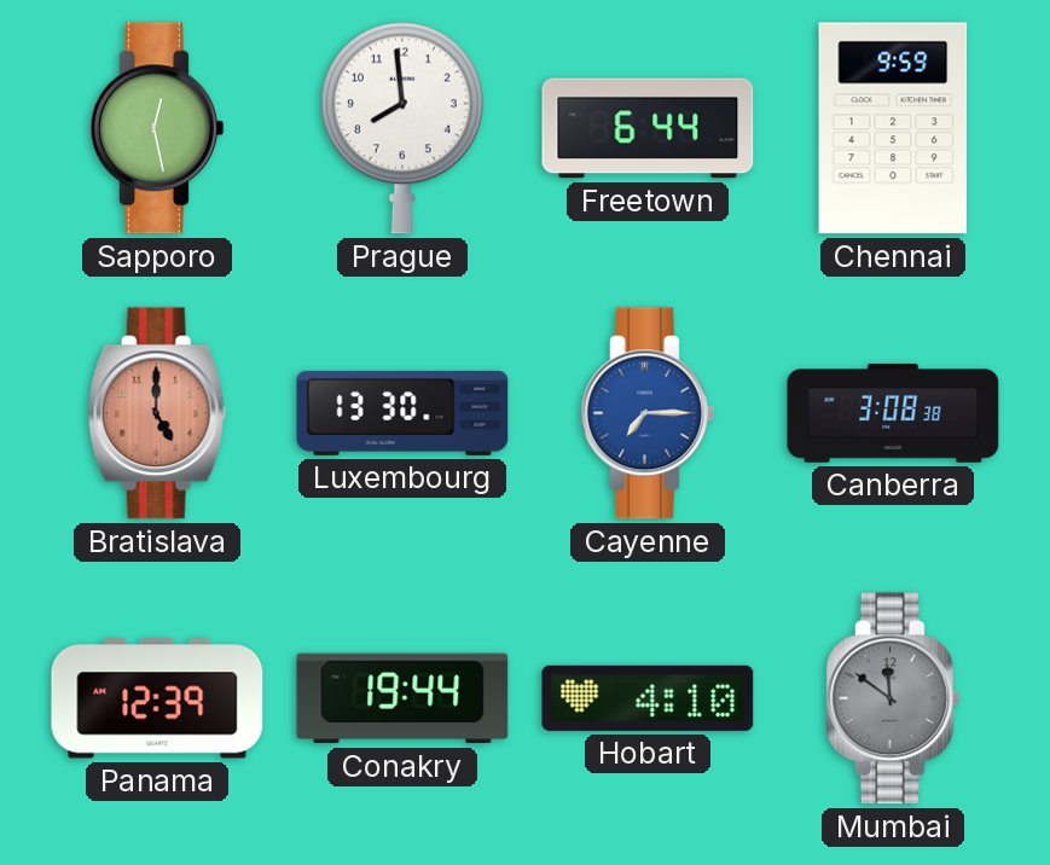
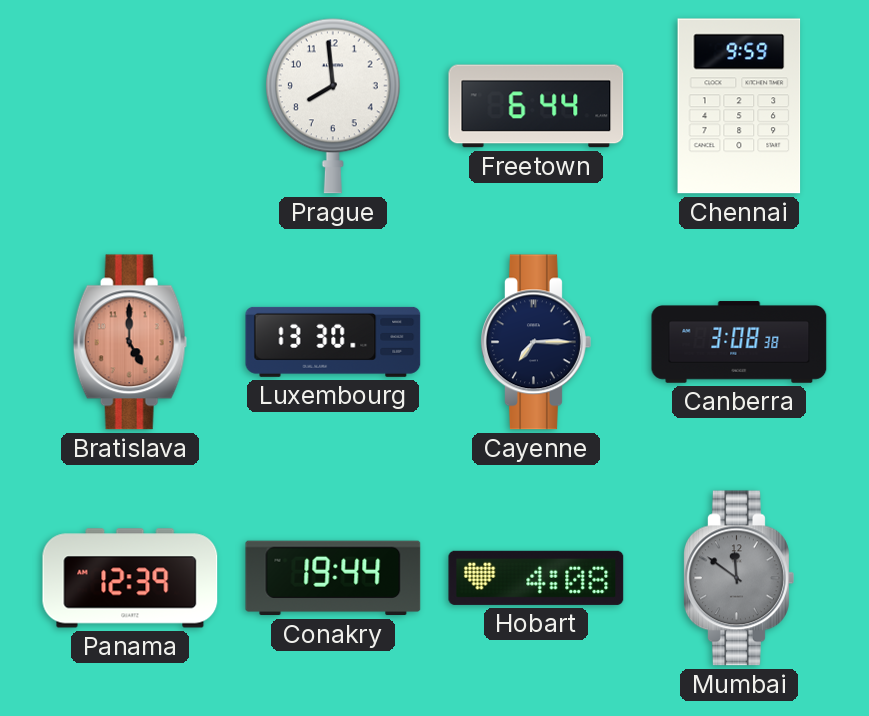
Sapporo: 12:28 -> none
Cayenne dial: blue -> navy
Hobart: 4:10 -> 4:08
